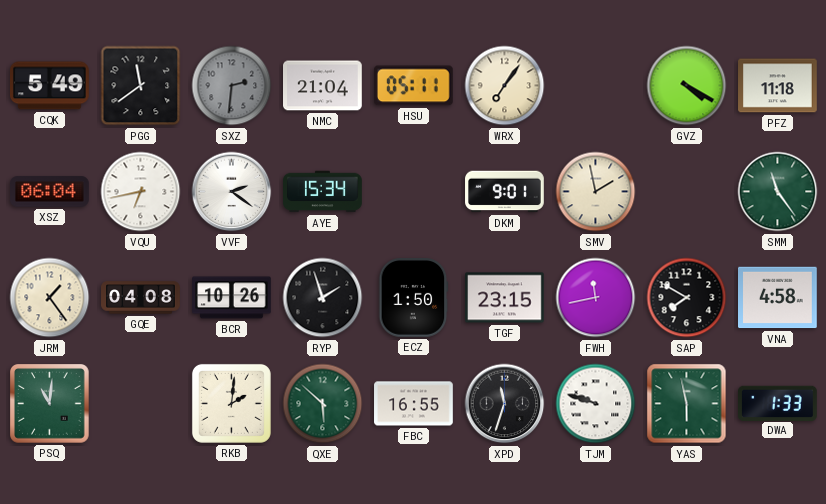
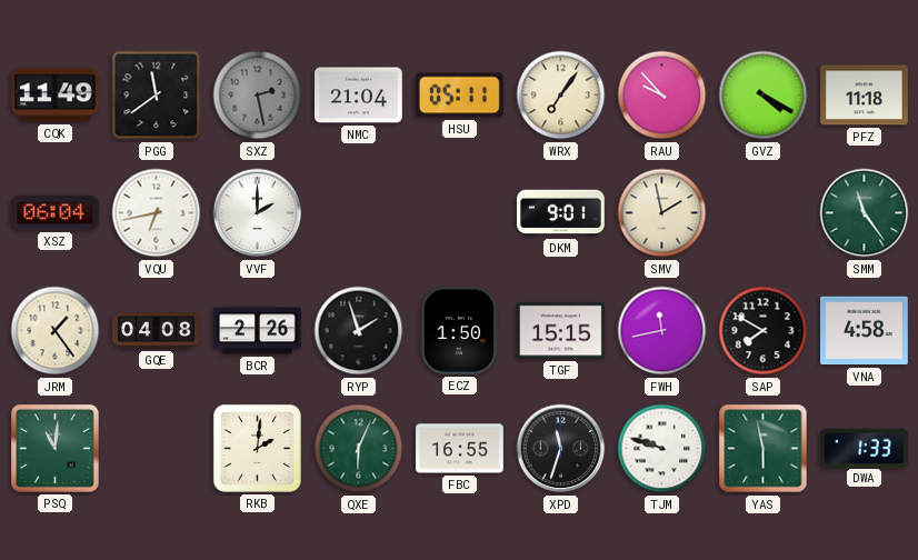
CQK: 5:49 -> 11:49
SXZ: 2:31 -> 2:28
RAU: none -> 9:53
VVF: 2:21 -> 2:00
AYE: 15:34 -> none
BCR: 10:26 -> 2:26
TGF: 23:15 -> 15:15
QXE: 5:52 -> 6:04
